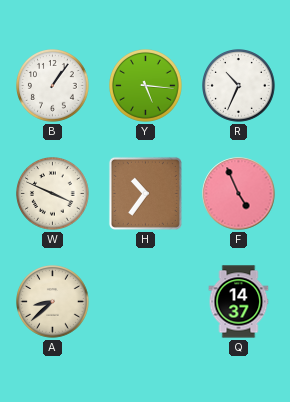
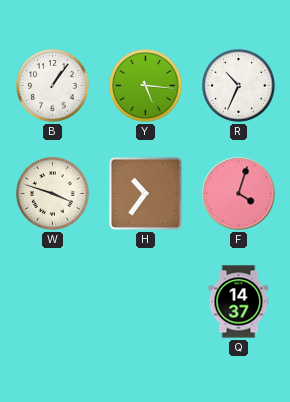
W: 3:49 -> 3:48
F: 4:56 -> 4:03
A: 8:38 -> none
